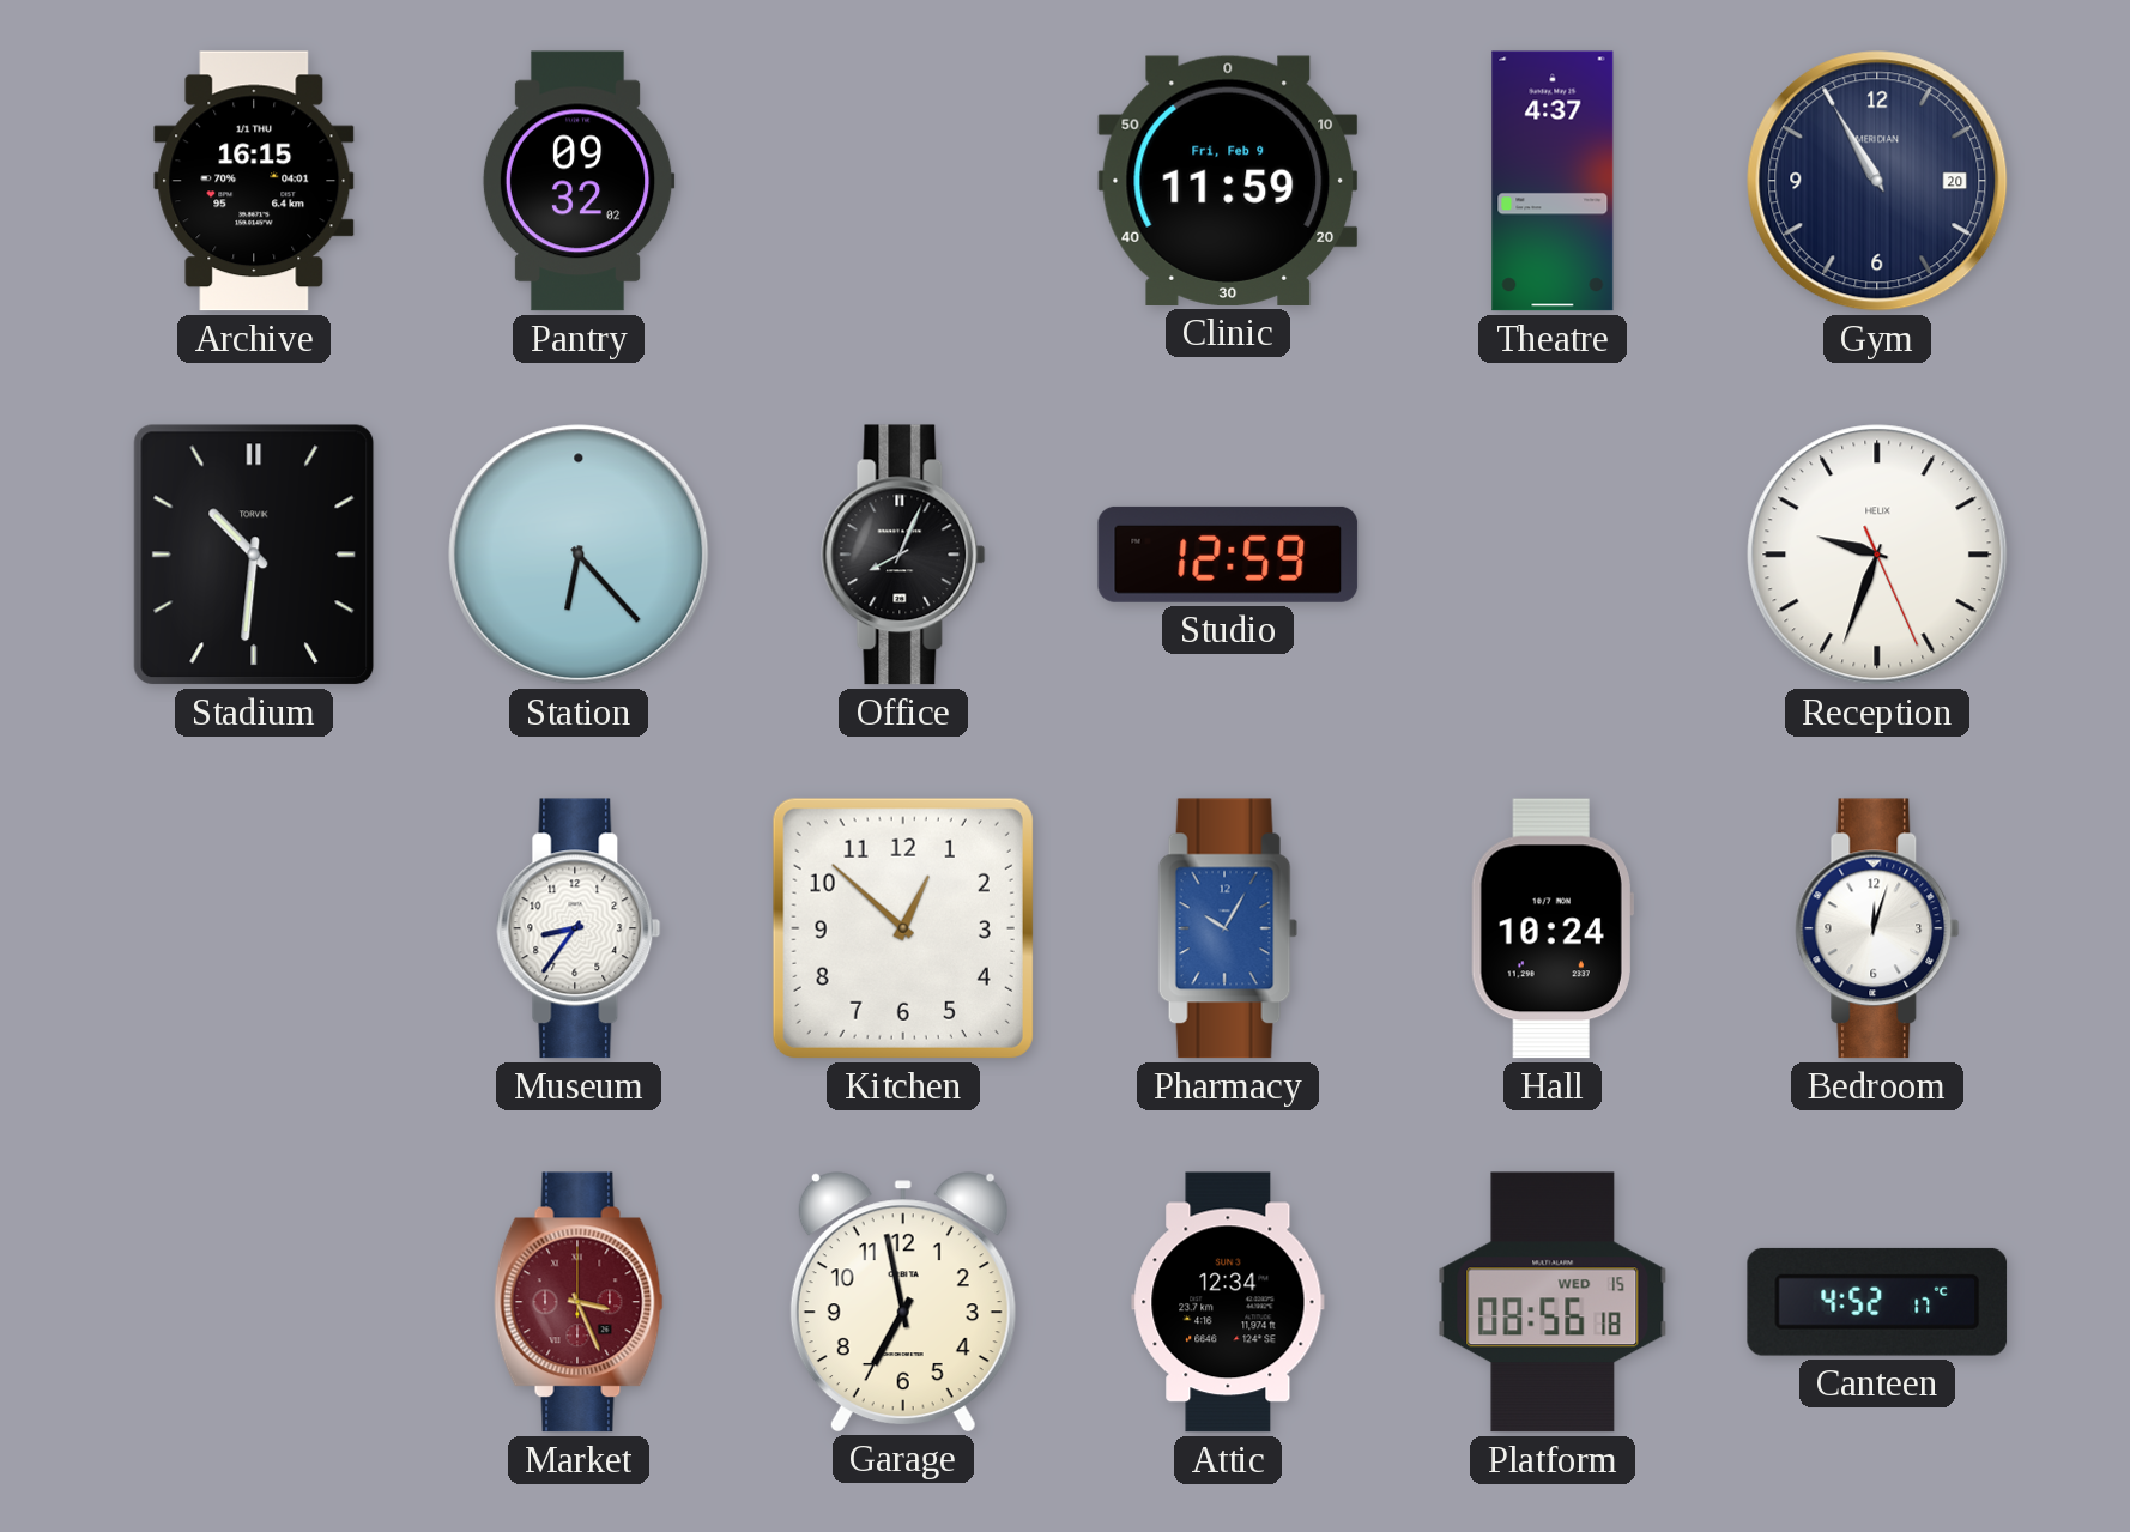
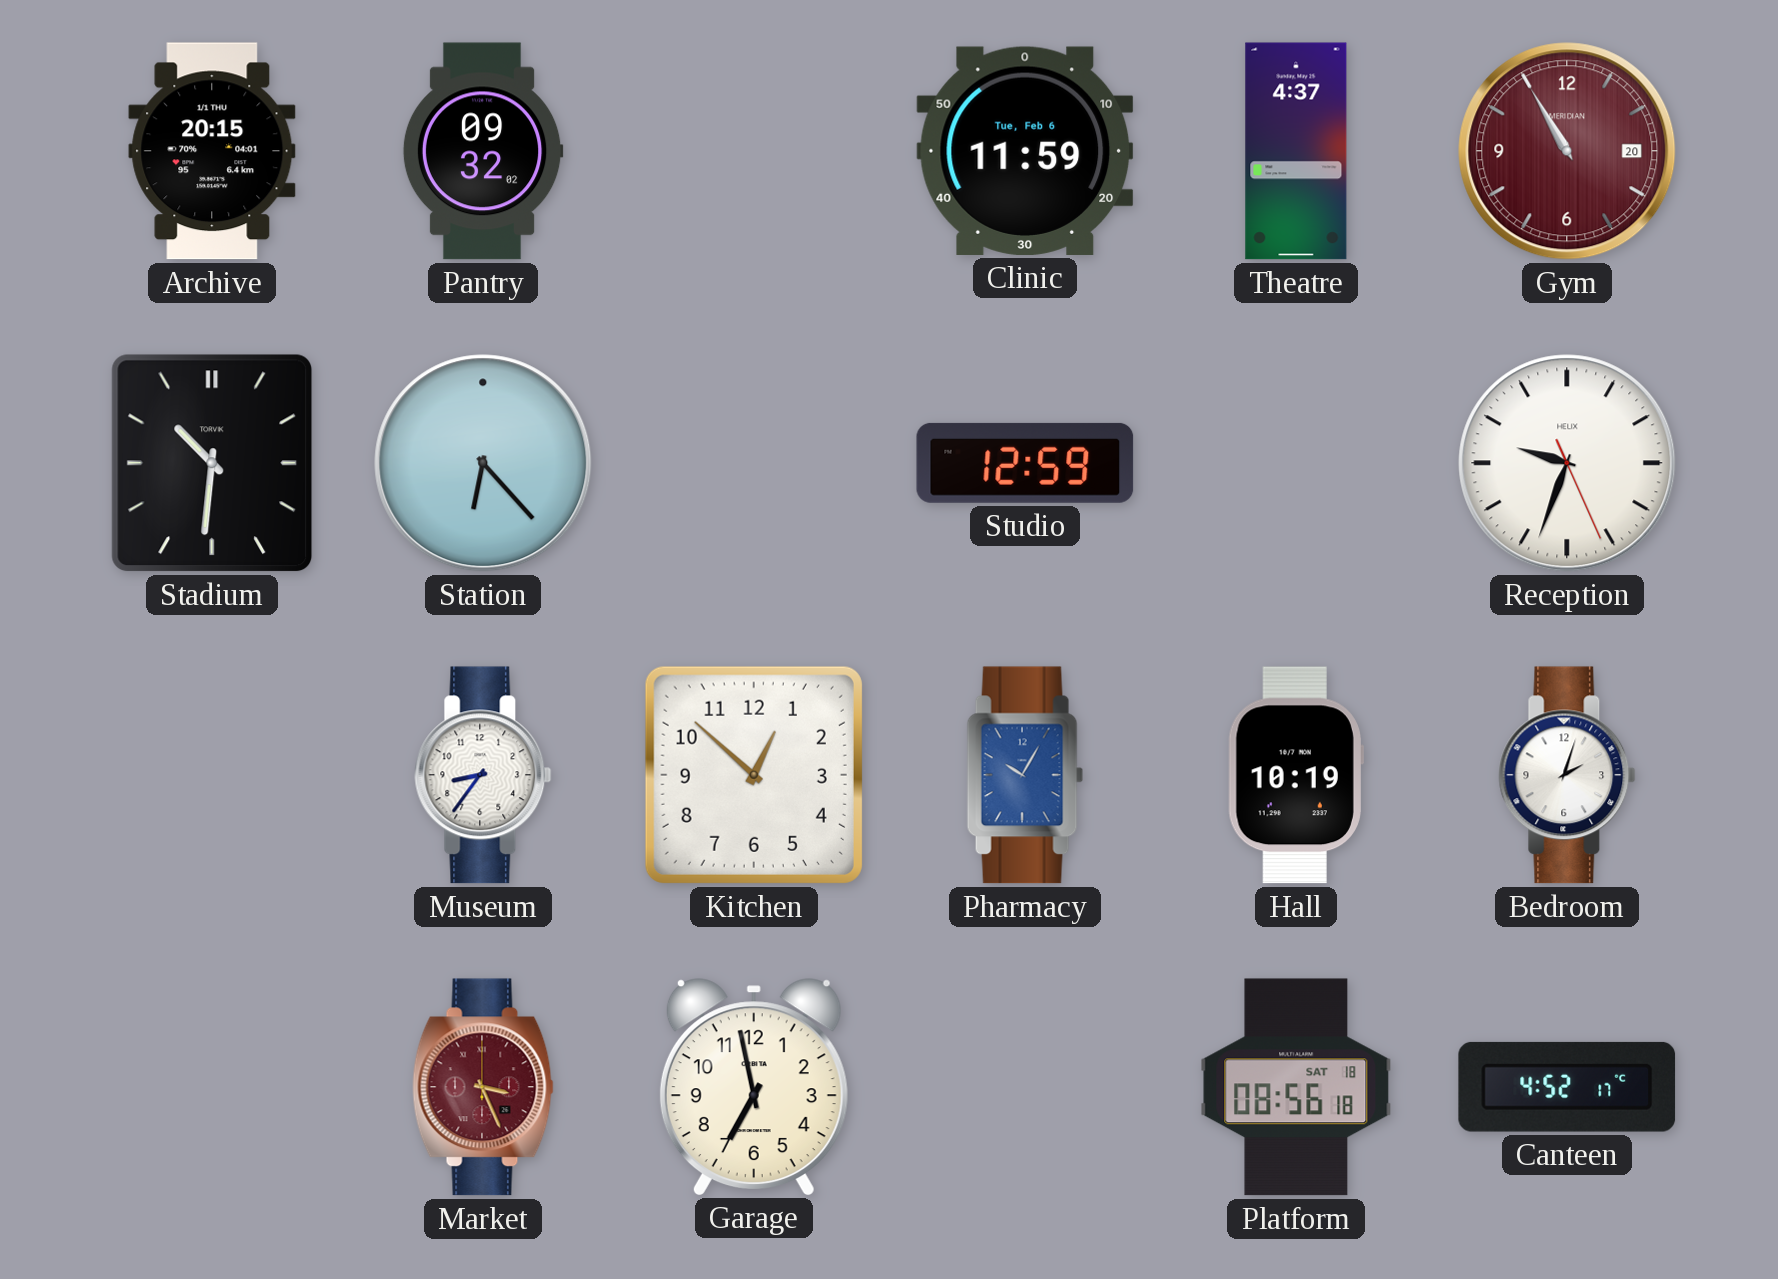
Archive: 16:15 -> 20:15
Clinic date: Fri, Feb 9 -> Tue, Feb 6
Gym dial: navy -> burgundy
Office: 8:04 -> none
Hall: 10:24 -> 10:19
Bedroom: 12:03 -> 2:03
Attic: 12:34 -> none
Platform date: WED 15 -> SAT 18
